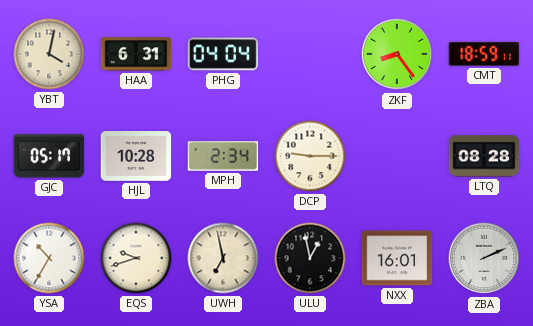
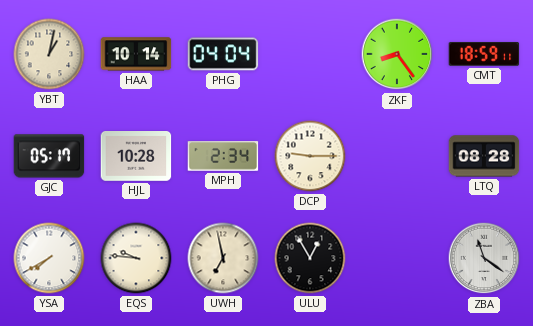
YBT: 4:02 -> 1:02
HAA: 6:31 -> 10:14
YSA: 10:35 -> 7:40
EQS: 9:42 -> 9:46
ULU: 12:58 -> 12:55
NXX: 16:01 -> none
ZBA: 2:11 -> 11:21
